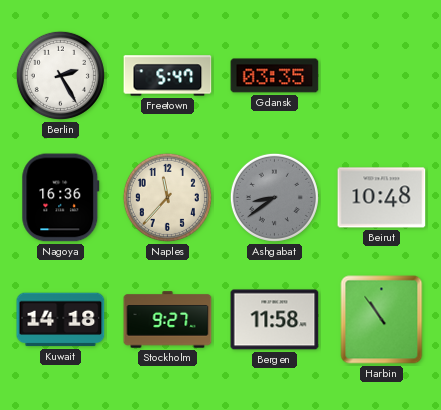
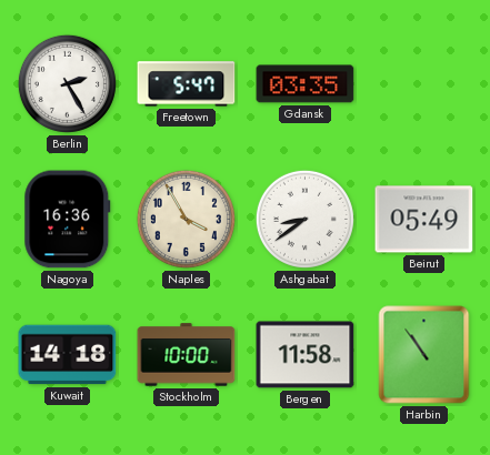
Naples: 11:37 -> 3:55
Ashgabat dial: grey -> white
Beirut: 10:48 -> 05:49
Stockholm: 9:27 -> 10:00
